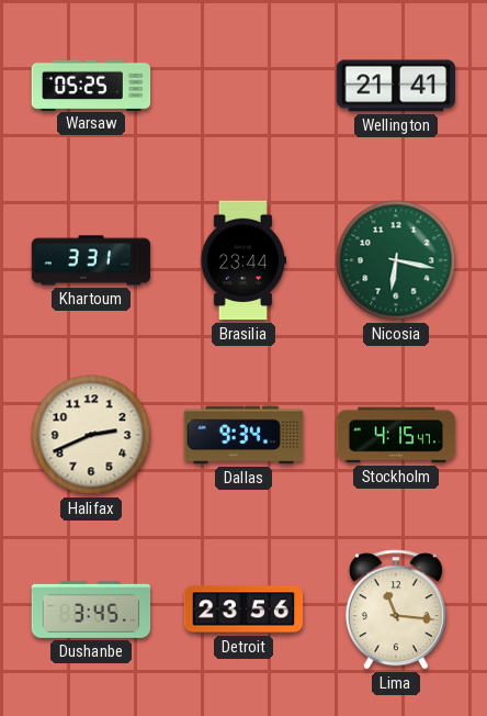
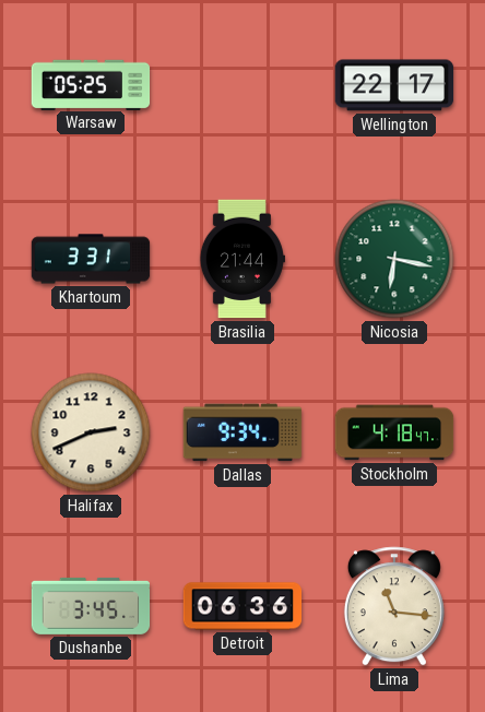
Wellington: 21:41 -> 22:17
Brasilia: 23:44 -> 21:44
Stockholm: 4:15 -> 4:18
Detroit: 23:56 -> 06:36
